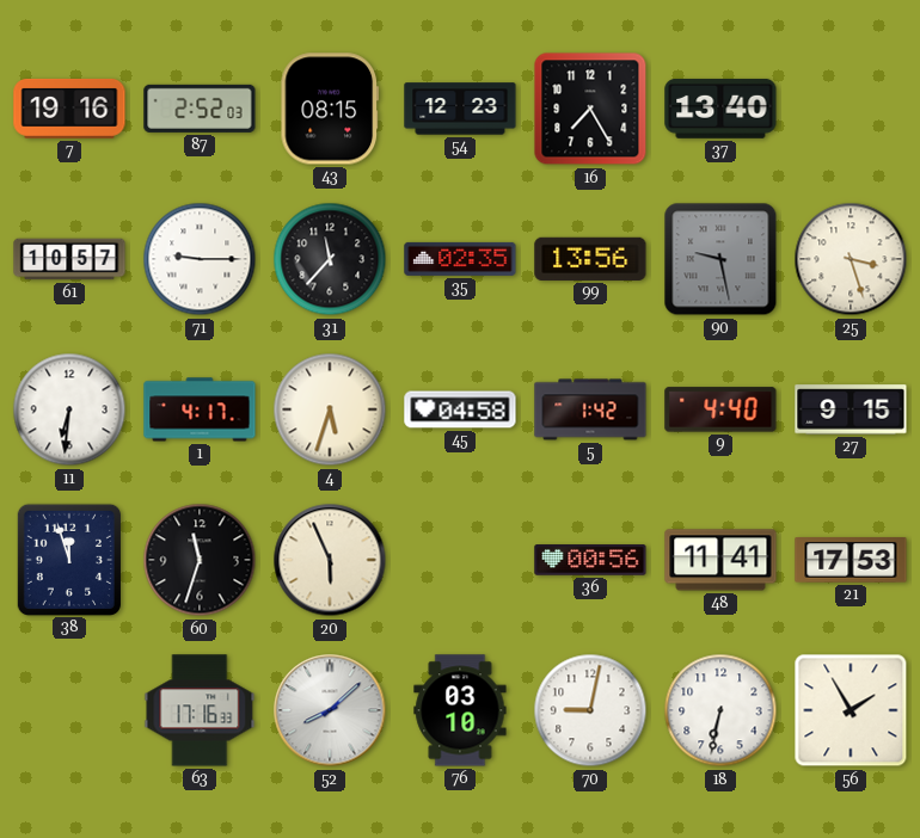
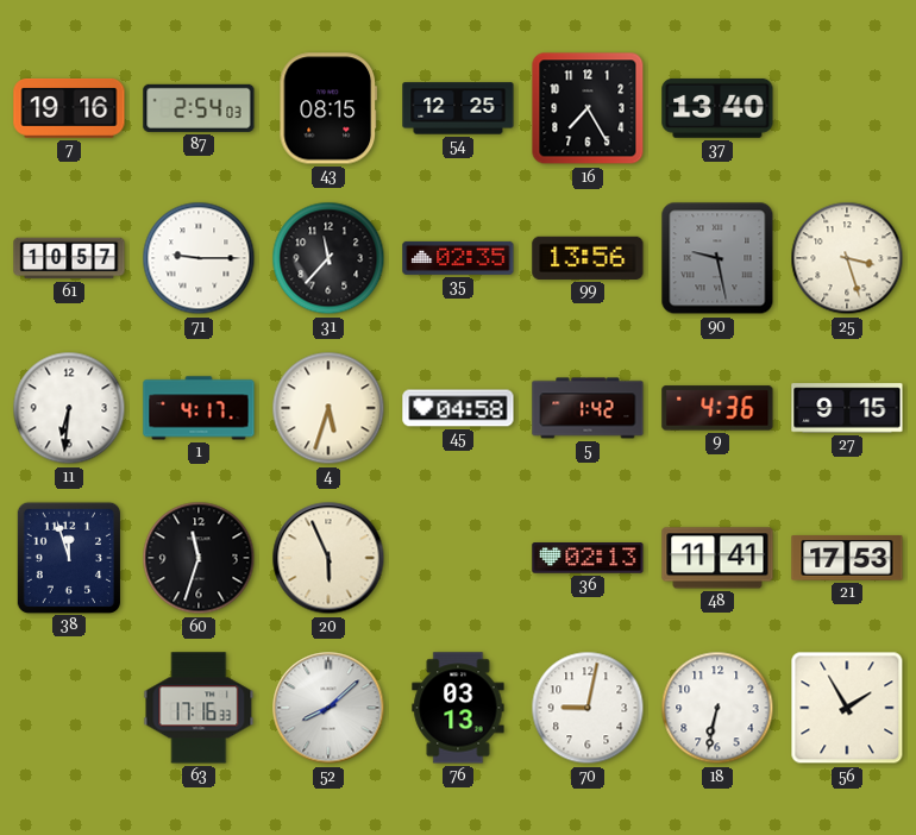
87: 2:52 -> 2:54
54: 12:23 -> 12:25
9: 4:40 -> 4:36
36: 00:56 -> 02:13
76: 03:10 -> 03:13
